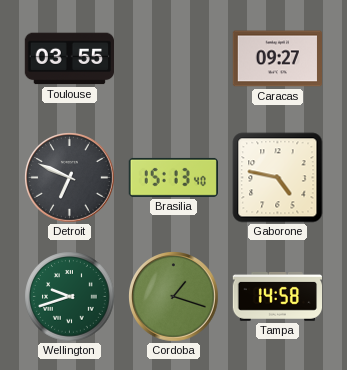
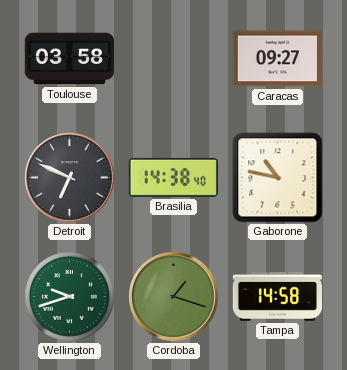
Toulouse: 03:55 -> 03:58
Brasilia: 15:13 -> 14:38
Gaborone: 4:47 -> 10:47
